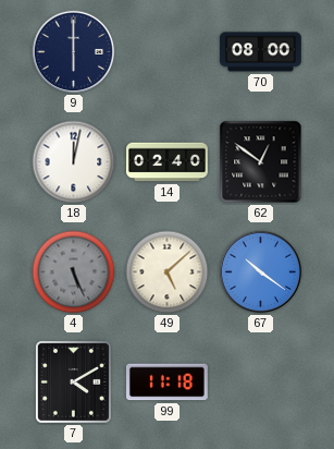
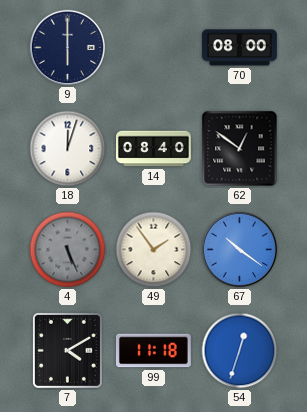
18: 12:02 -> 12:03
14: 02:40 -> 08:40
49: 5:08 -> 1:54
54: none -> 12:33
